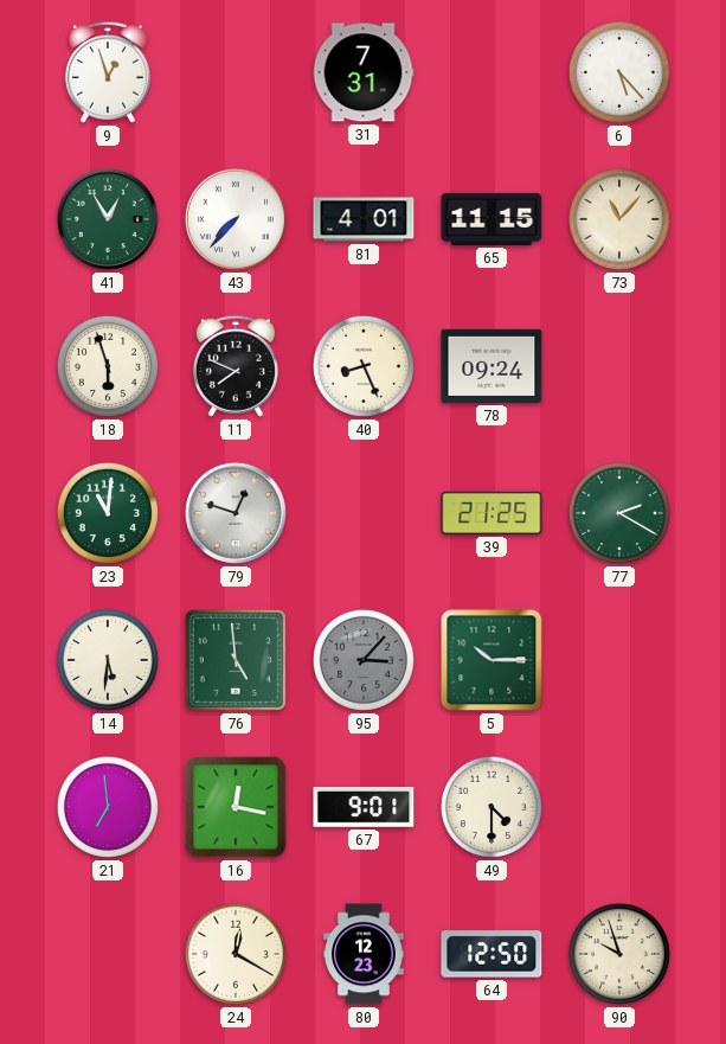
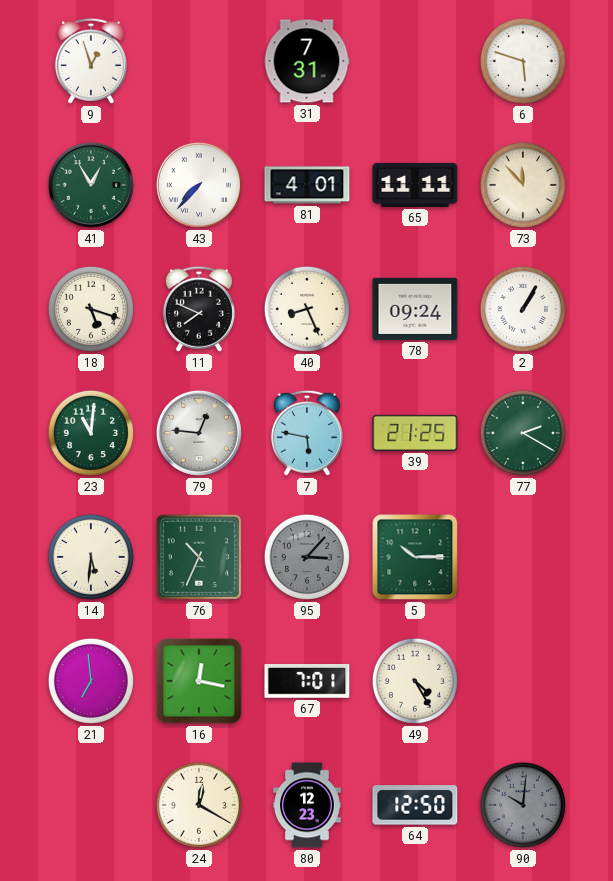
6: 5:23 -> 5:48
65: 11:15 -> 11:11
73: 11:07 -> 11:53
18: 5:57 -> 5:18
2: none -> 1:05
79: 12:48 -> 12:46
7: none -> 5:47
76: 4:59 -> 10:34
67: 9:01 -> 7:01
49: 4:30 -> 4:25
90: 9:57 -> 10:01
90 dial: cream -> grey
